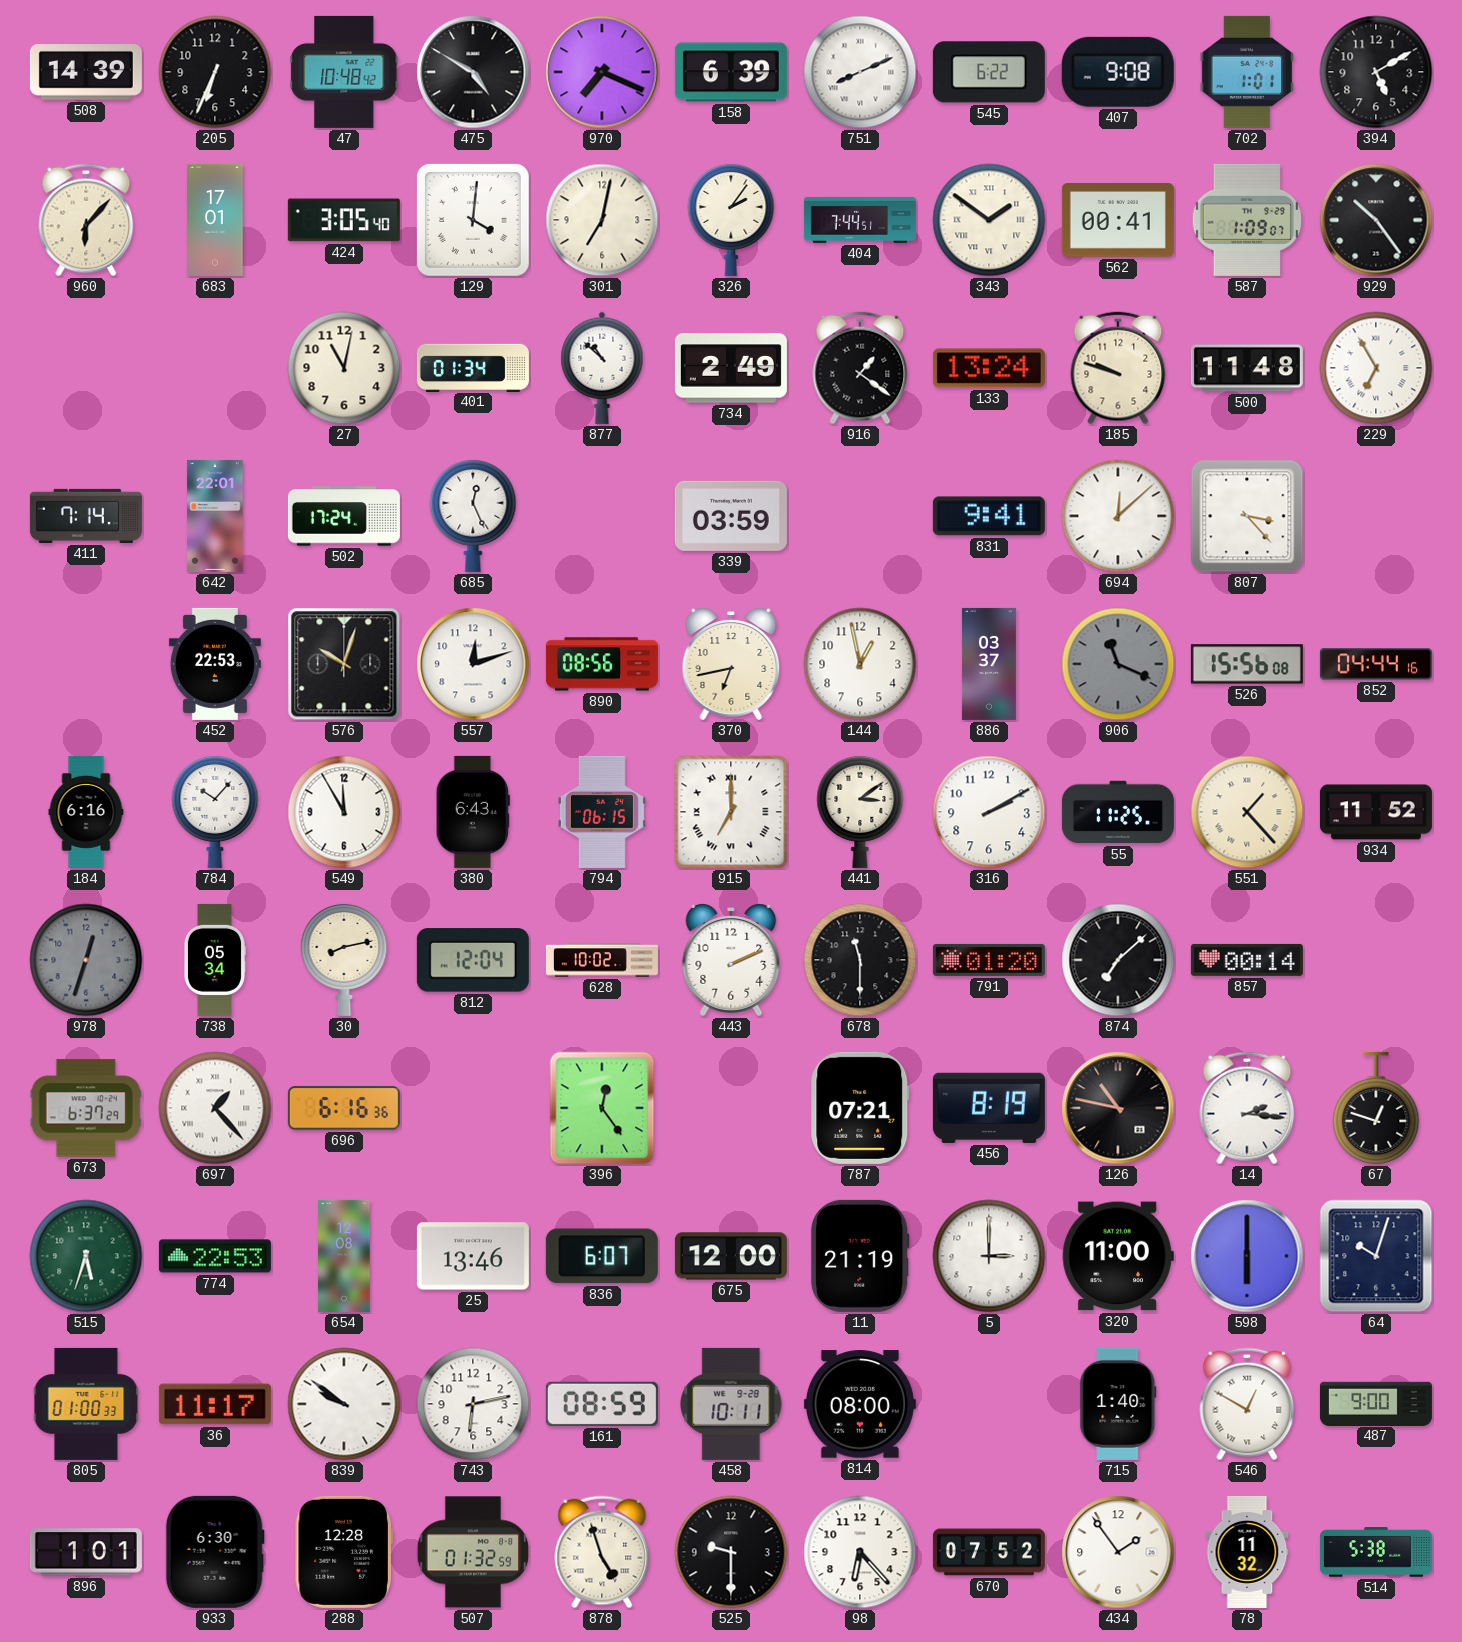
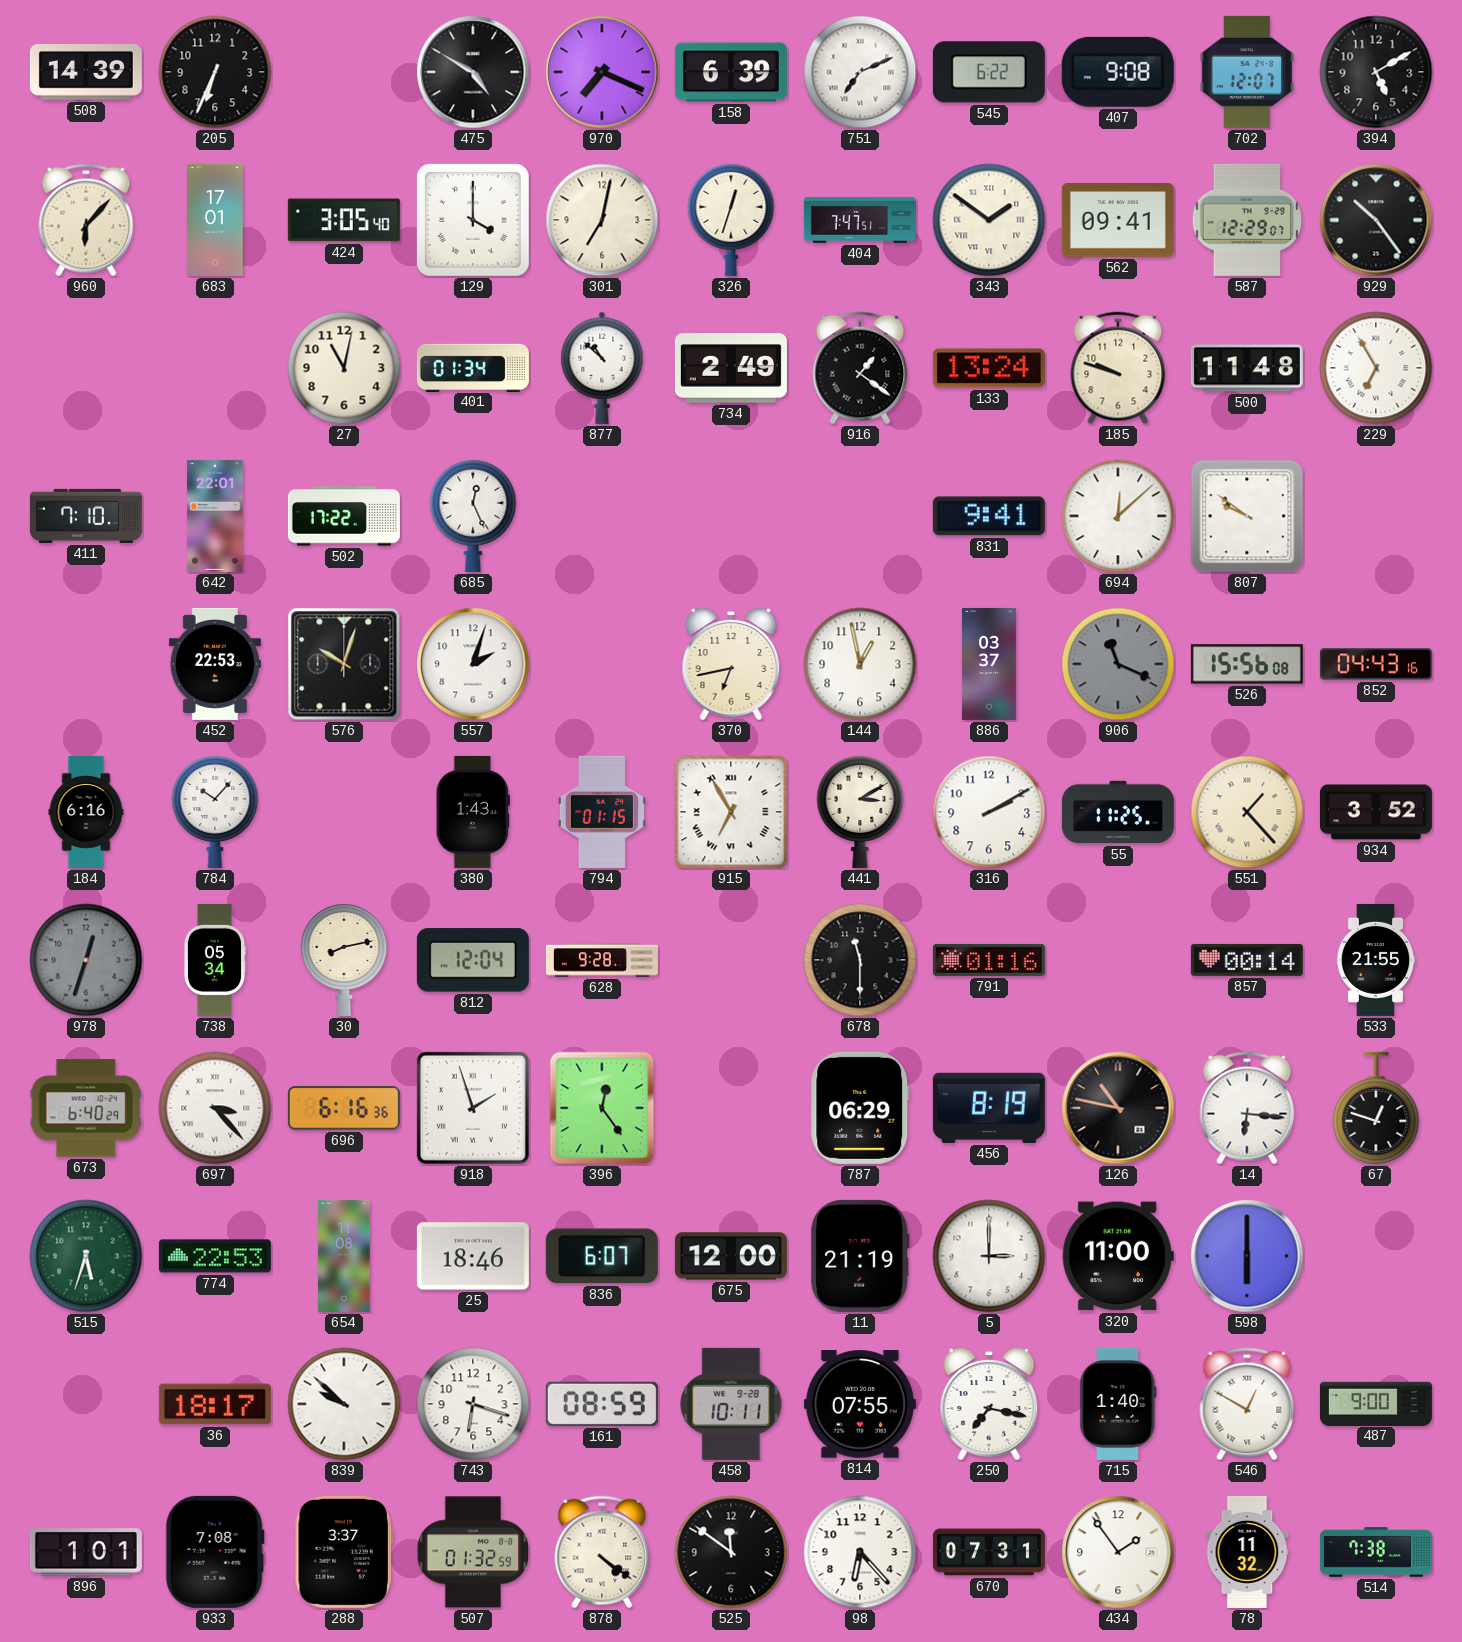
47: 10:48 -> none
751: 8:11 -> 7:11
702: 1:01 -> 12:07
129: 4:01 -> 4:00
326: 2:06 -> 12:33
404: 7:44 -> 7:47
562: 00:41 -> 09:41
587: 1:09 -> 12:29
411: 7:14 -> 7:10
502: 17:24 -> 17:22
339: 03:59 -> none
807: 3:23 -> 9:51
557: 12:12 -> 2:03
890: 08:56 -> none
852: 04:44 -> 04:43
549: 11:55 -> none
380: 6:43 -> 1:43
794: 06:15 -> 01:15
915: 7:00 -> 6:55
441: 3:09 -> 3:10
934: 11:52 -> 3:52
628: 10:02 -> 9:28
443: 2:11 -> none
791: 01:20 -> 01:16
874: 7:08 -> none
533: none -> 21:55
673: 6:37 -> 6:40
697: 1:23 -> 3:23
918: none -> 1:57
787: 07:21 -> 06:29
14: 2:16 -> 6:16
654: 12:08 -> 11:08
25: 13:46 -> 18:46
64: 10:03 -> none
805: 01:00 -> none
36: 11:17 -> 18:17
839: 9:51 -> 9:52
743: 6:13 -> 6:18
814: 08:00 -> 07:55
250: none -> 7:17
933: 6:30 -> 7:08
288: 12:28 -> 3:37
878: 4:57 -> 4:21
525: 9:30 -> 11:51
670: 07:52 -> 07:31
514: 5:38 -> 7:38
